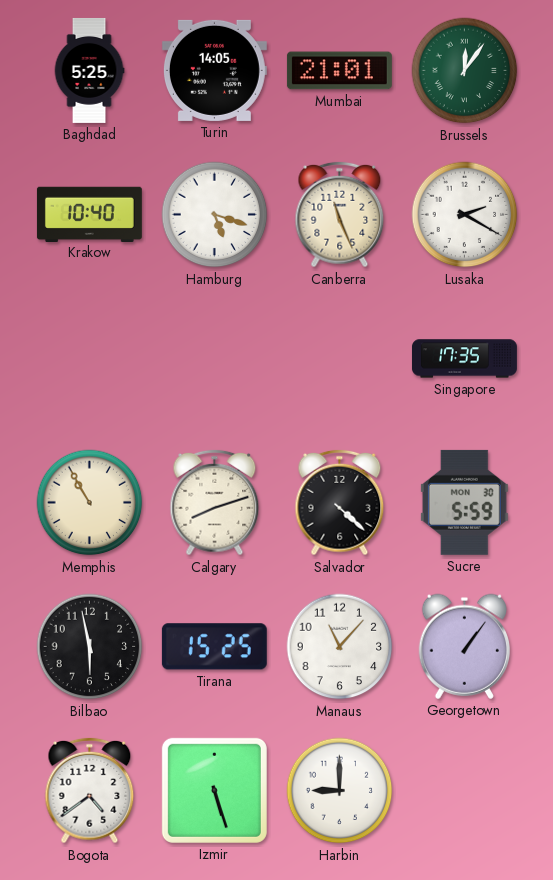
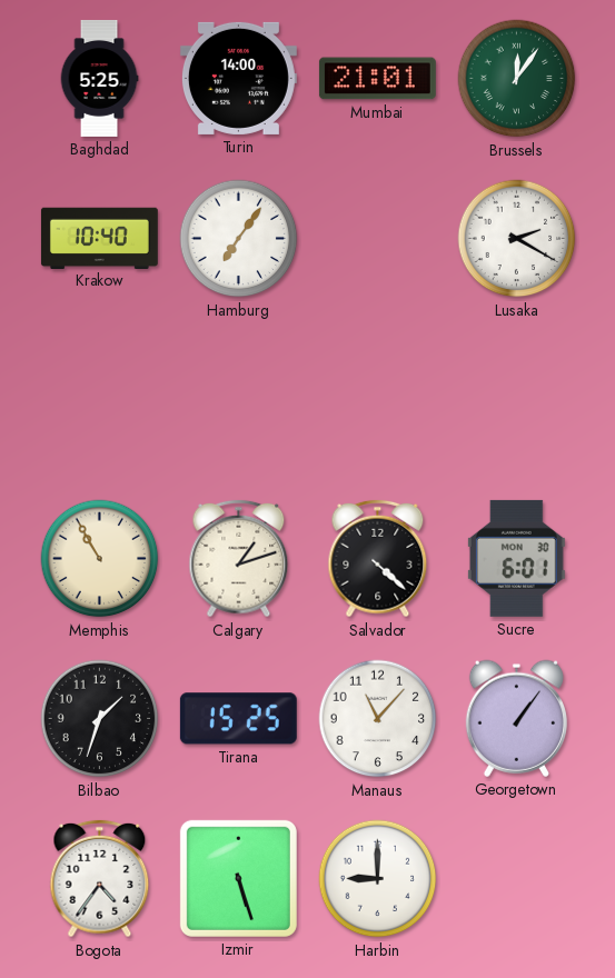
Turin: 14:05 -> 14:00
Hamburg: 5:18 -> 7:06
Canberra: 11:26 -> none
Singapore: 17:35 -> none
Calgary: 8:12 -> 1:12
Sucre: 5:59 -> 6:01
Bilbao: 5:58 -> 1:33
Bogota: 4:39 -> 4:36
